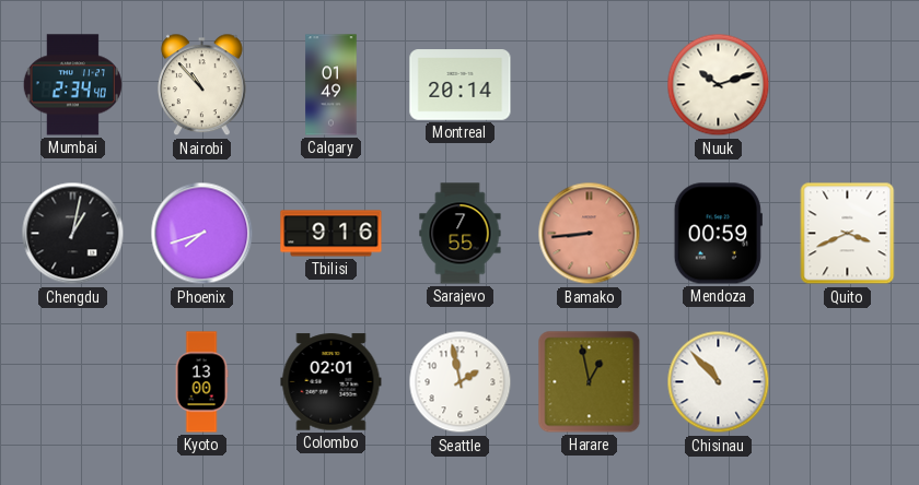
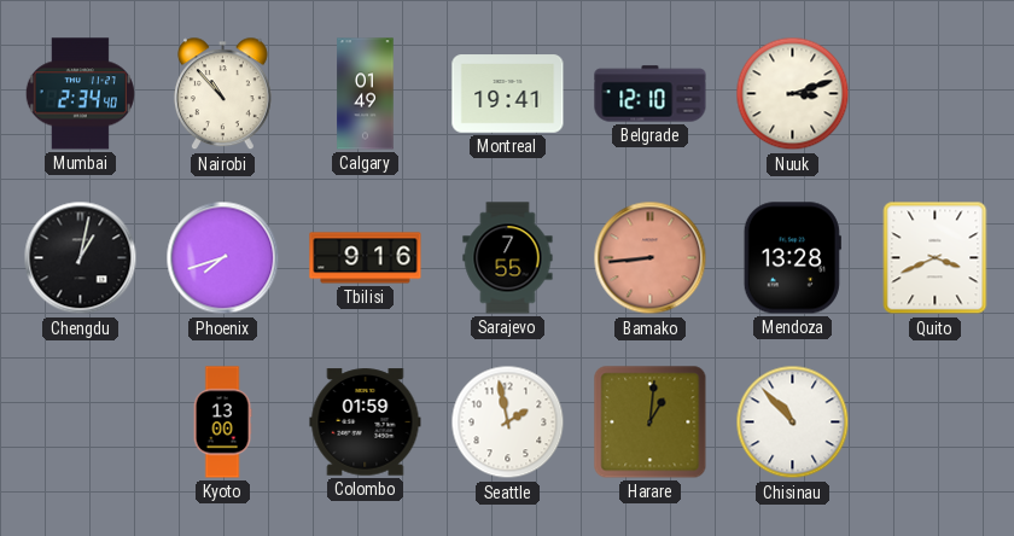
Montreal: 20:14 -> 19:41
Belgrade: none -> 12:10
Nuuk: 10:12 -> 3:12
Mendoza: 00:59 -> 13:28
Colombo: 02:01 -> 01:59
Harare: 12:58 -> 1:01
